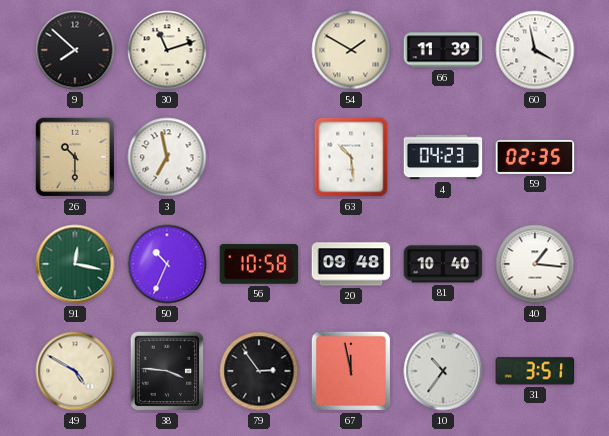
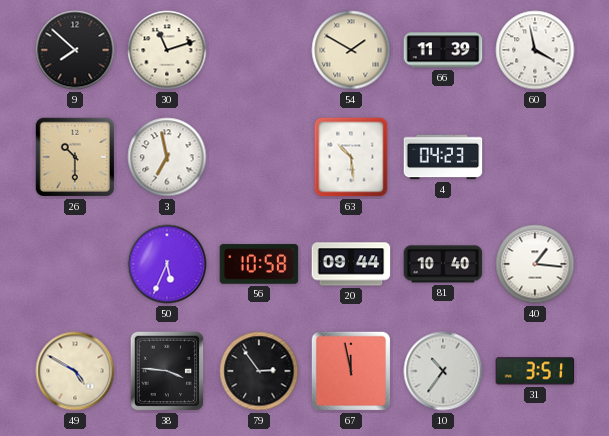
59: 02:35 -> none
91: 12:17 -> none
50: 10:34 -> 5:34
20: 09:48 -> 09:44
